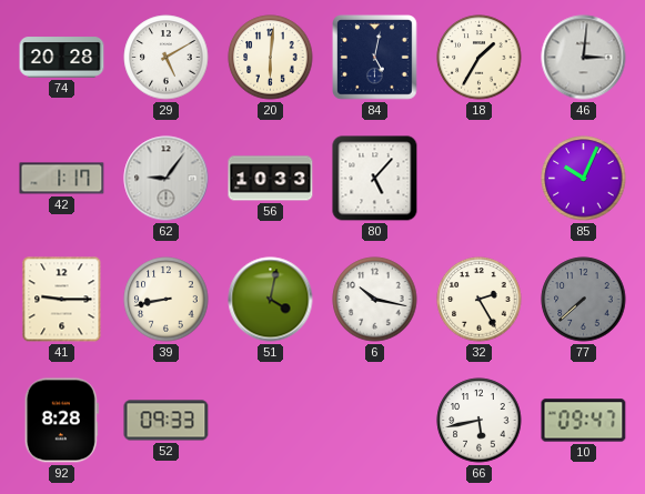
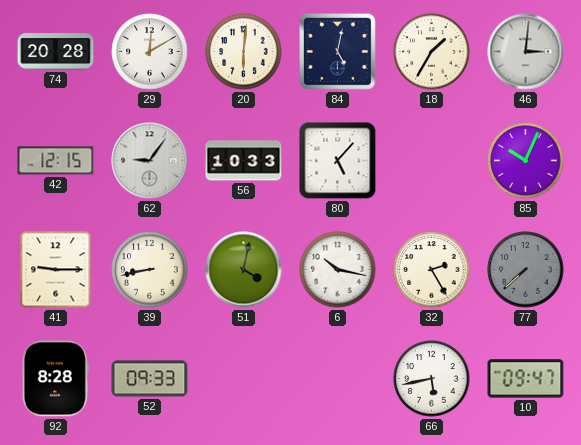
29: 5:10 -> 12:10
42: 1:17 -> 12:15
